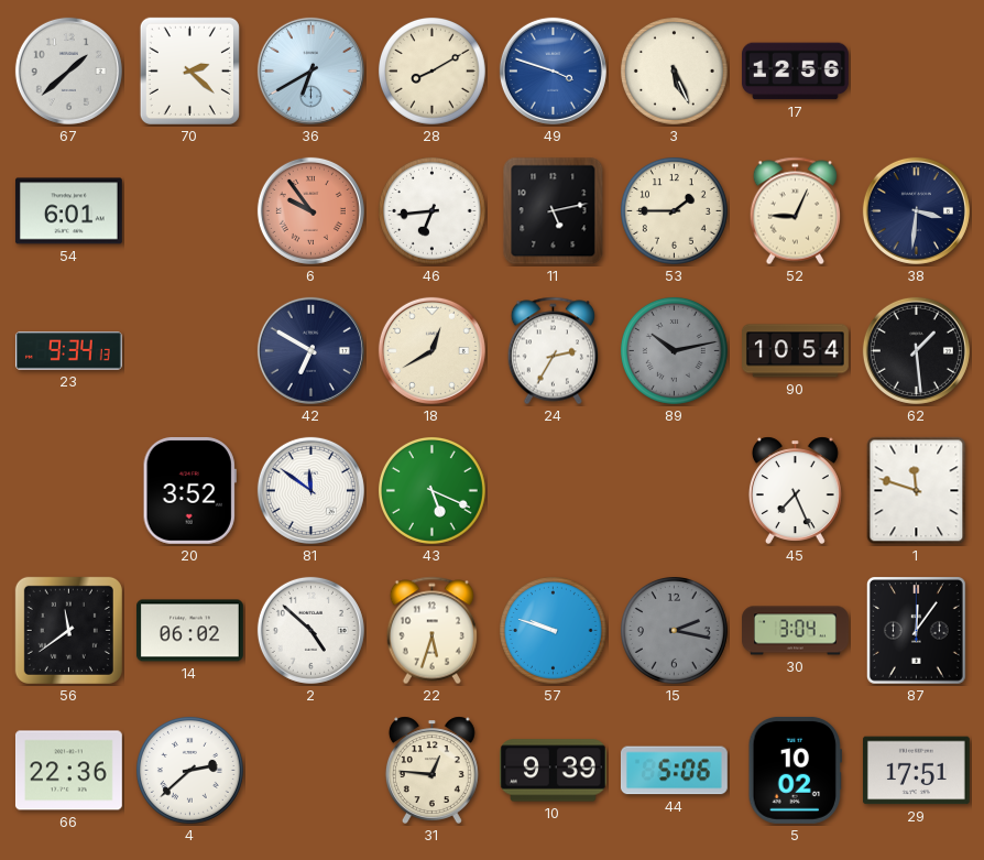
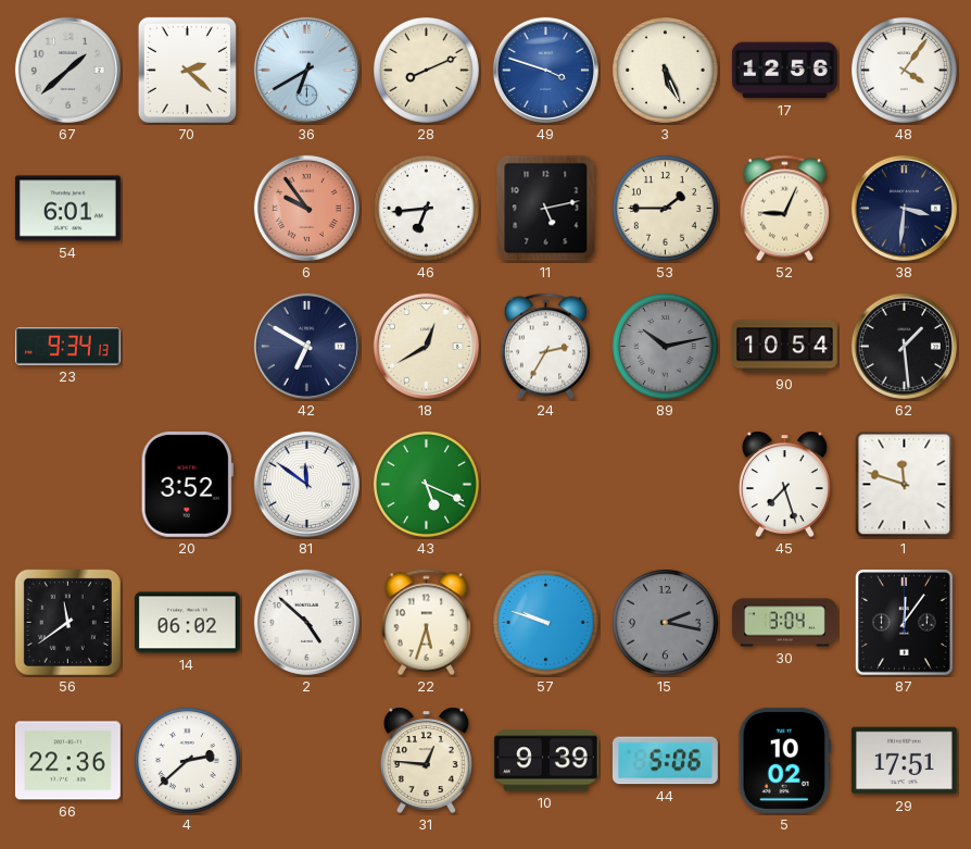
28: 8:10 -> 8:11
48: none -> 4:06
45: 7:26 -> 7:27
